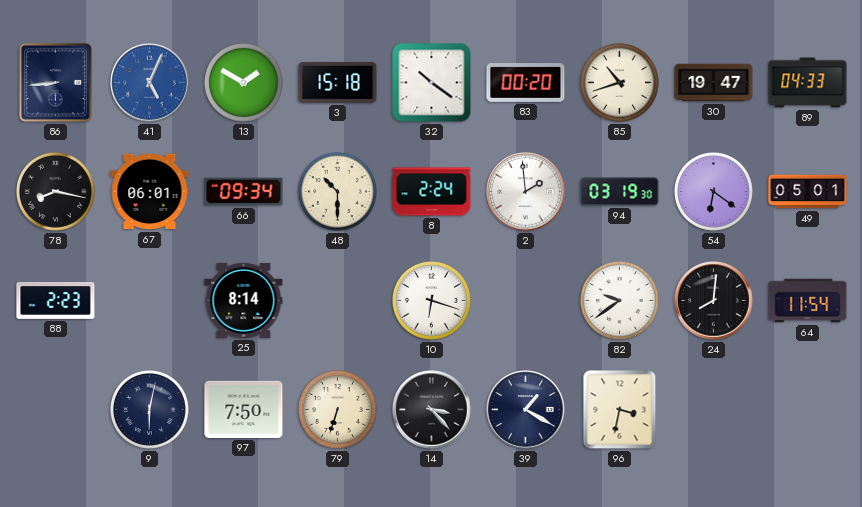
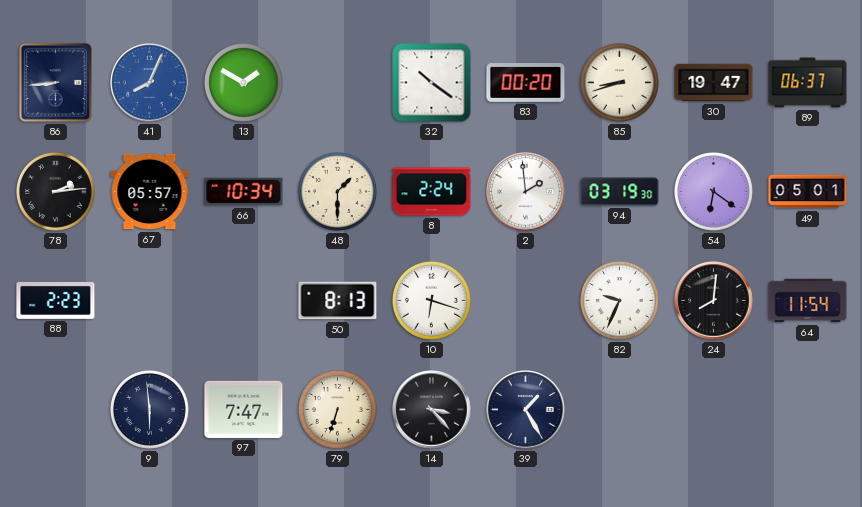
41: 5:04 -> 8:04
3: 15:18 -> none
85: 10:42 -> 8:42
89: 04:33 -> 06:37
78: 8:17 -> 2:14
67: 06:01 -> 05:57
66: 09:34 -> 10:34
48: 10:30 -> 1:30
25: 8:14 -> none
50: none -> 8:13
82: 9:39 -> 9:34
9: 6:02 -> 5:59
97: 7:50 -> 7:47
39: 1:20 -> 1:25
96: 3:32 -> none
